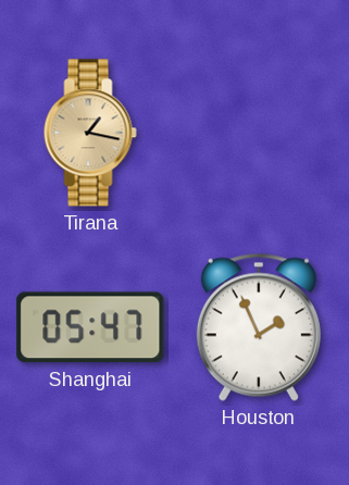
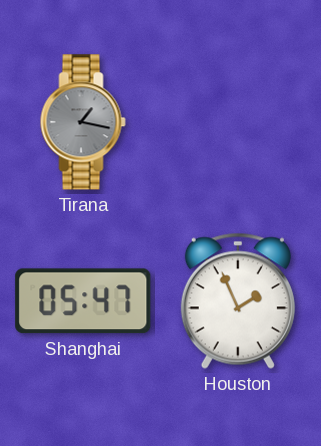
Tirana dial: champagne -> grey
